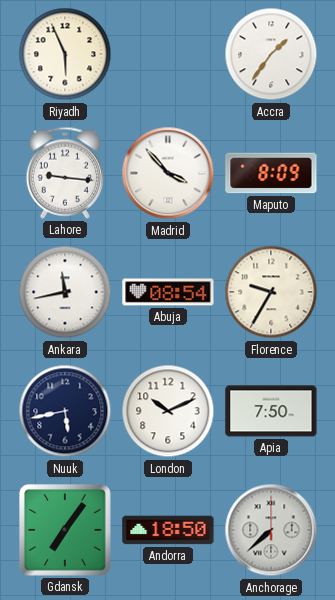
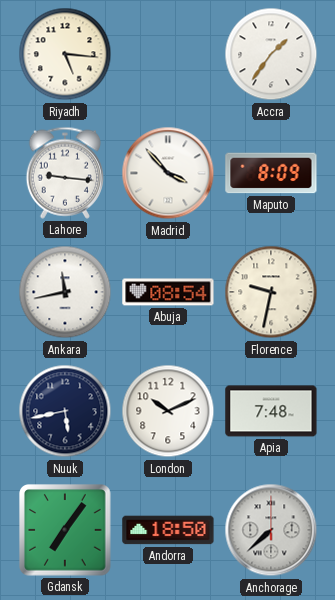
Riyadh: 5:56 -> 5:16
Florence: 9:35 -> 9:32
Apia: 7:50 -> 7:48
